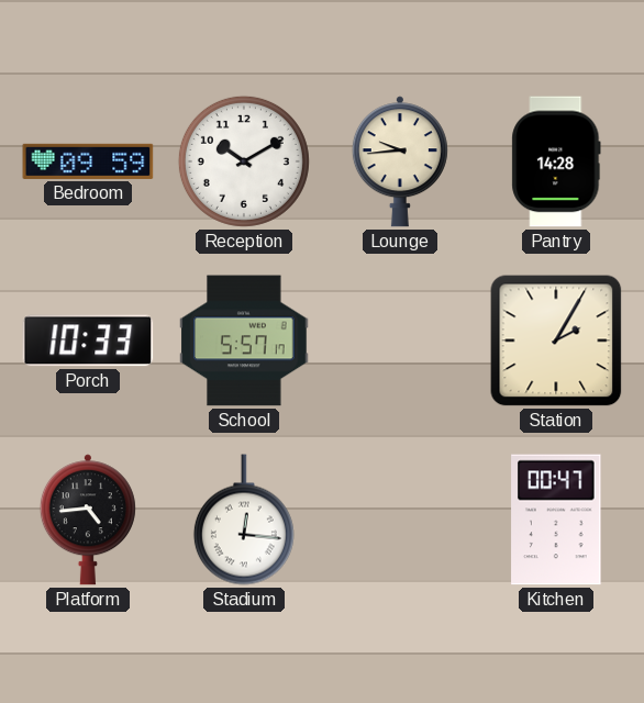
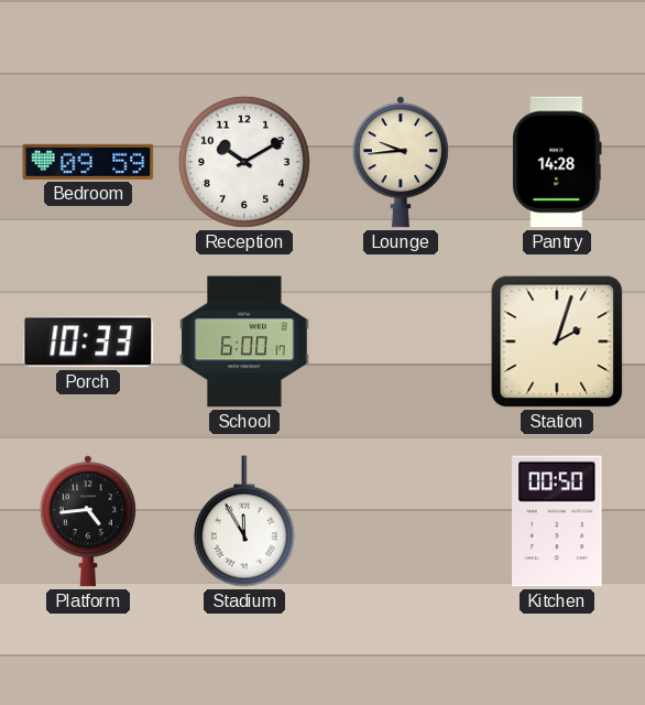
School: 5:57 -> 6:00
Station: 2:05 -> 2:03
Stadium: 12:16 -> 11:55
Kitchen: 00:47 -> 00:50
